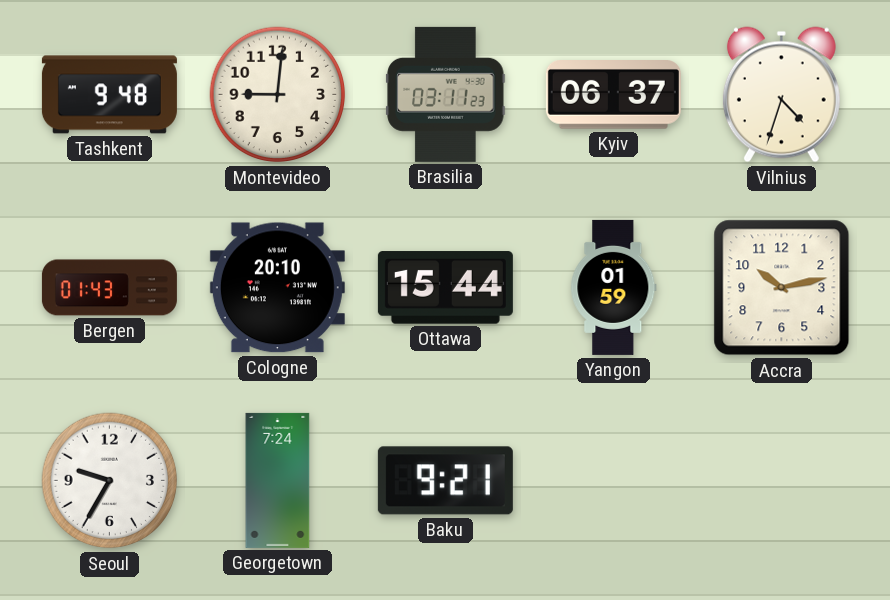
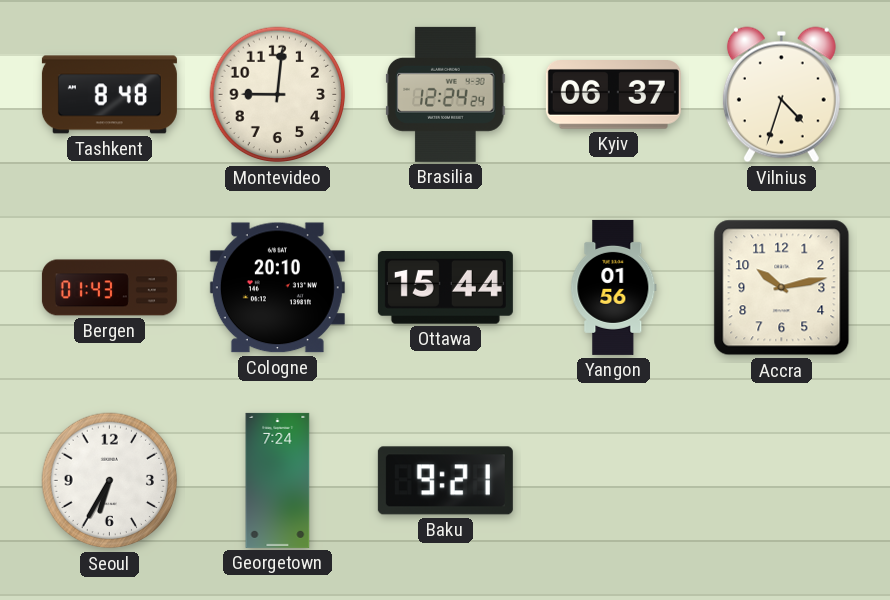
Tashkent: 9:48 -> 8:48
Brasilia: 03:11 -> 12:24
Yangon: 01:59 -> 01:56
Seoul: 9:35 -> 6:35
